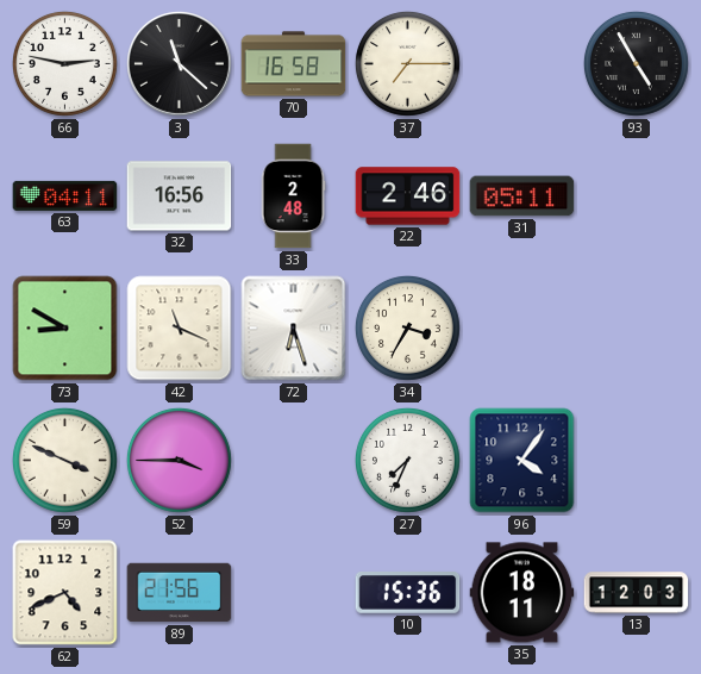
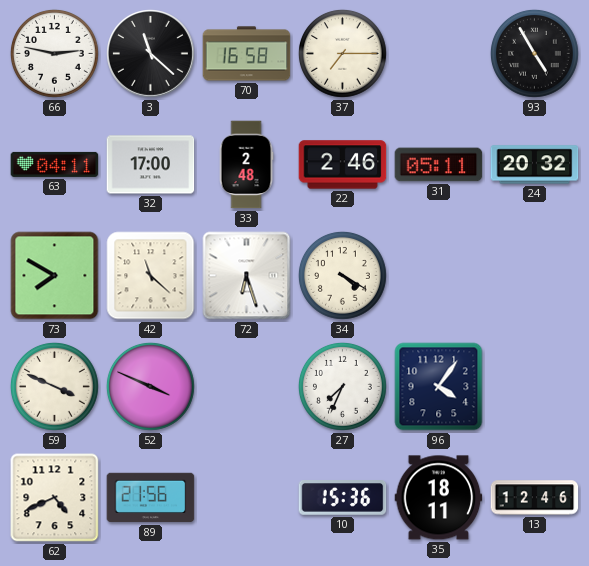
32: 16:56 -> 17:00
24: none -> 20:32
73: 8:50 -> 7:50
42: 11:19 -> 11:22
34: 3:35 -> 4:20
52: 3:45 -> 3:49
13: 12:03 -> 12:46
